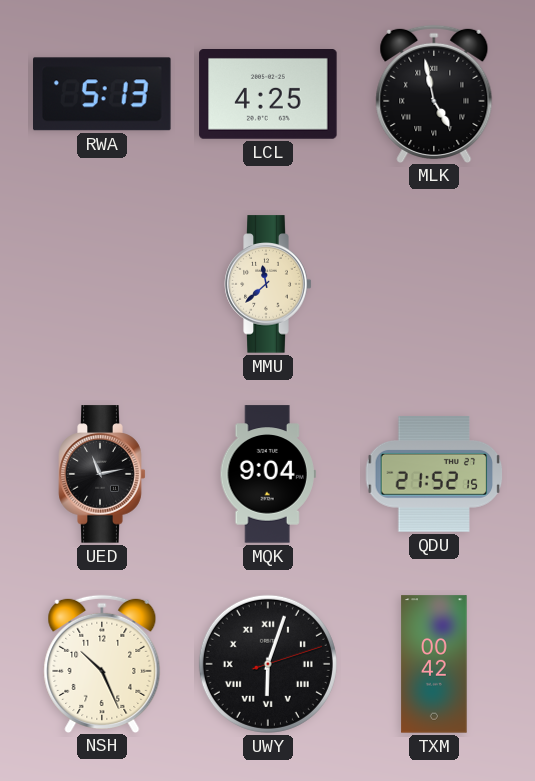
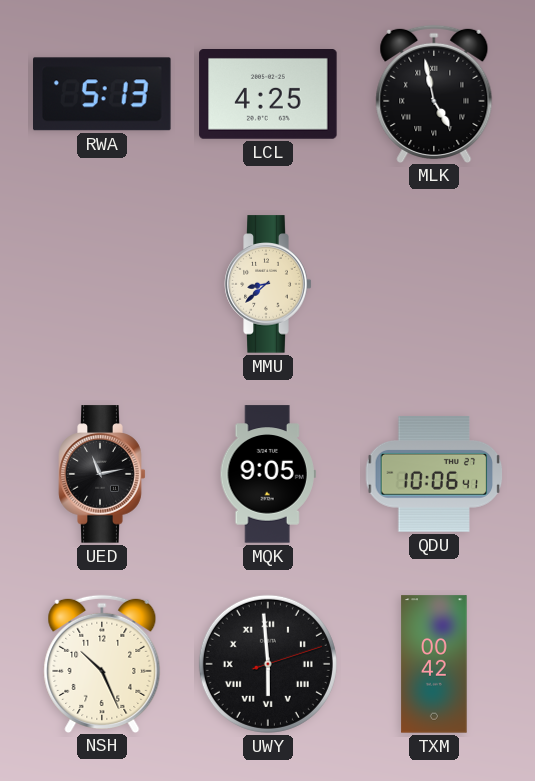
MMU: 11:38 -> 8:38
MQK: 9:04 -> 9:05
QDU: 21:52 -> 10:06
UWY: 6:03 -> 5:59
